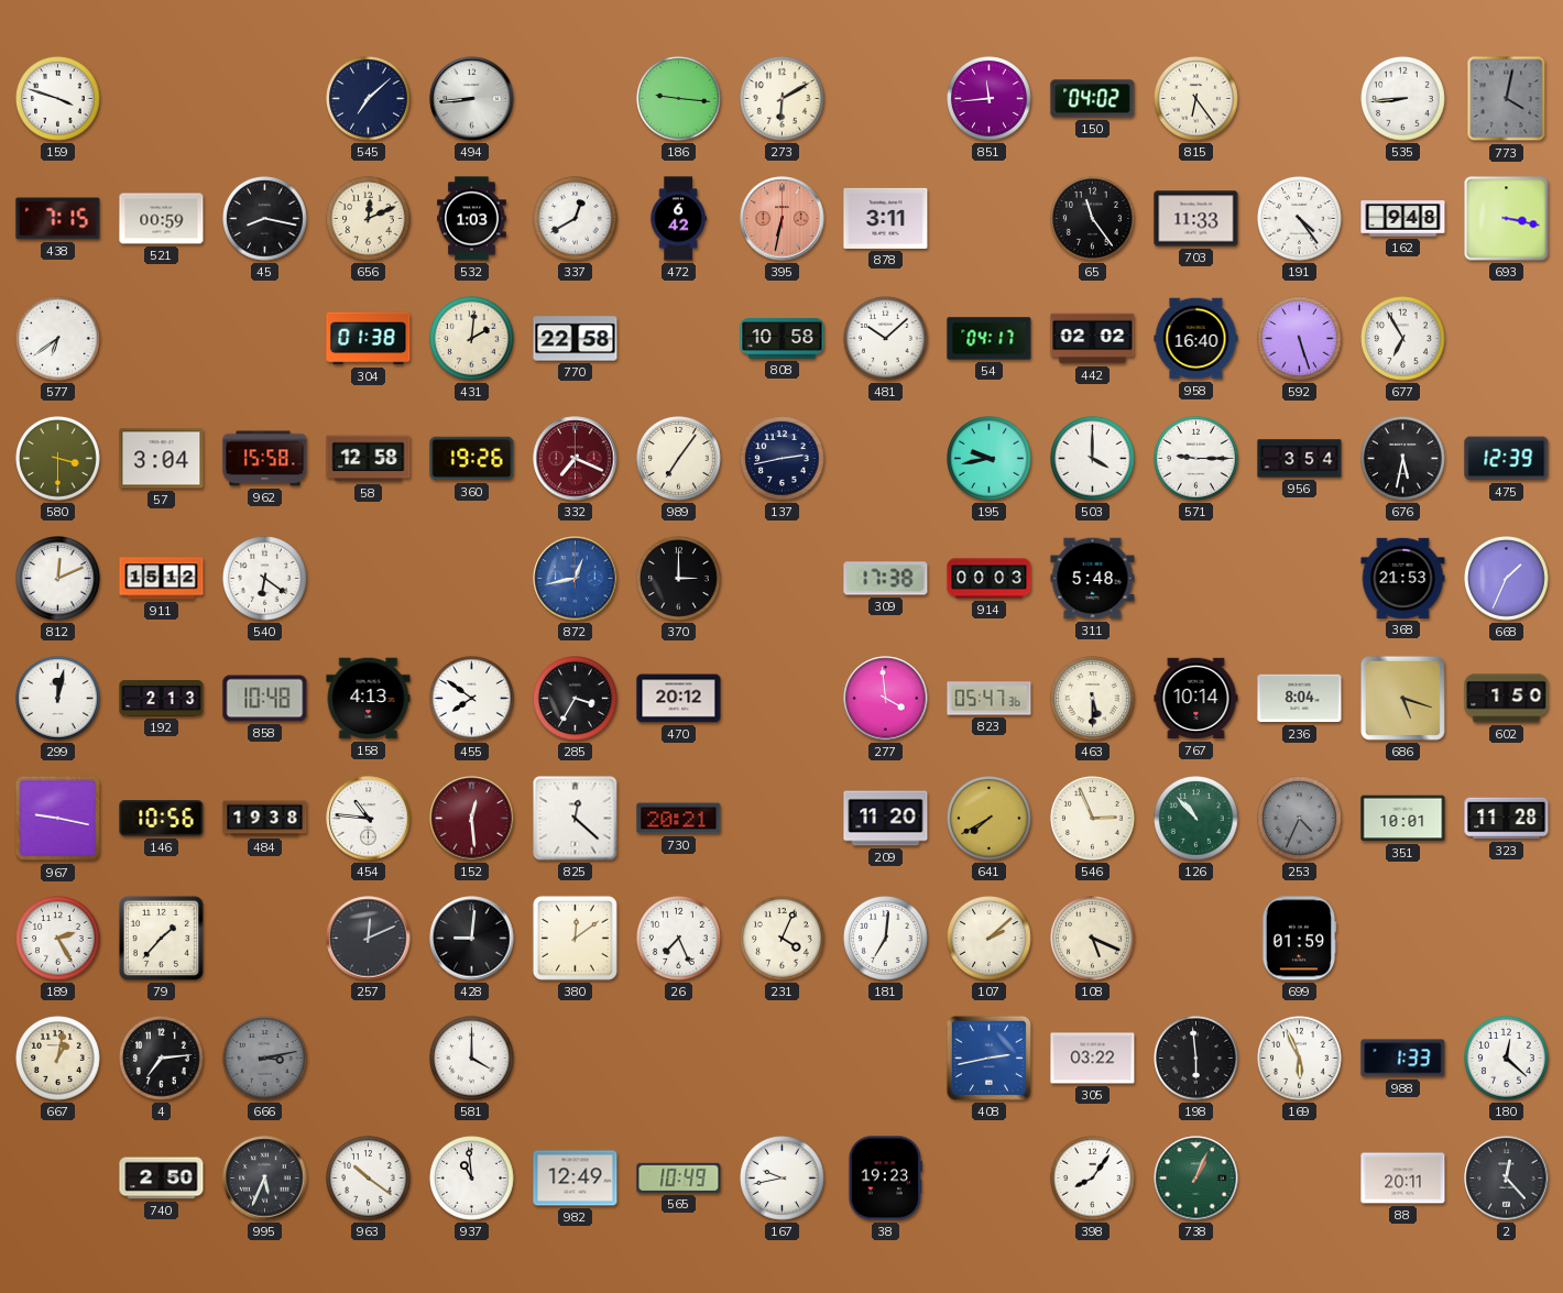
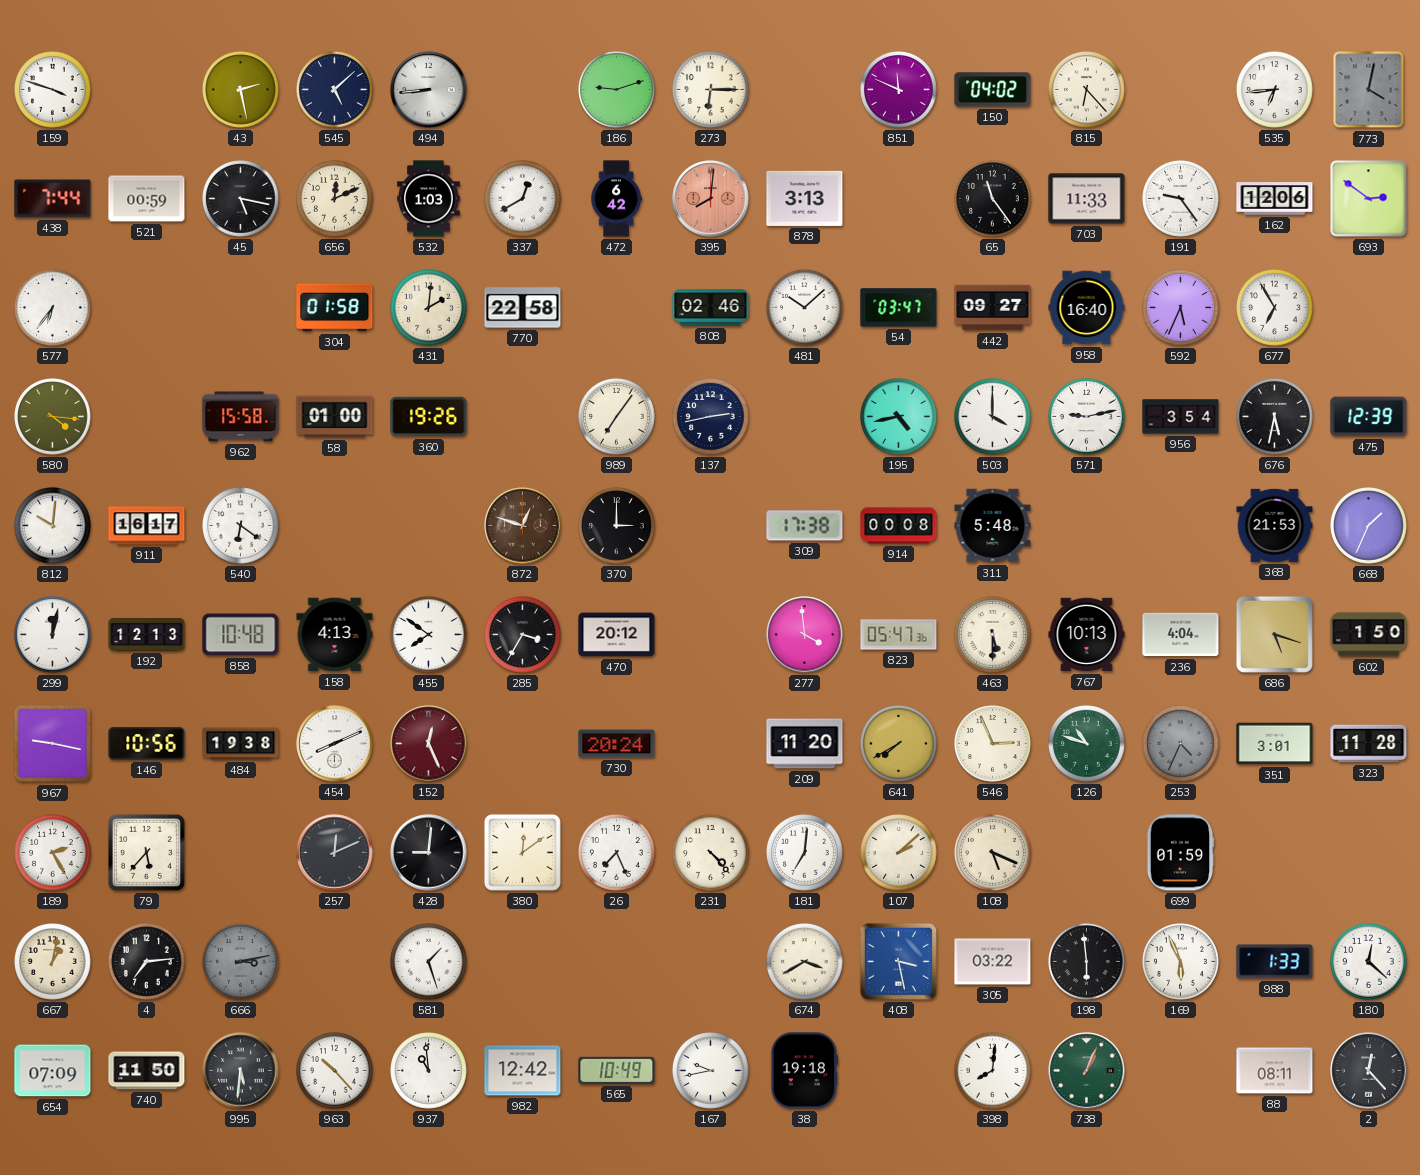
43: none -> 2:28
545: 7:08 -> 5:08
186: 9:16 -> 9:12
273: 6:10 -> 6:15
851: 11:44 -> 11:49
815: 6:24 -> 6:23
535: 8:44 -> 6:44
438: 7:15 -> 7:44
45: 8:17 -> 5:17
395: 6:32 -> 8:01
878: 3:11 -> 3:13
191: 4:24 -> 9:24
162: 9:48 -> 12:06
693: 3:17 -> 2:51
577: 6:39 -> 6:36
304: 01:38 -> 01:58
808: 10:58 -> 02:46
54: 04:17 -> 03:47
442: 02:02 -> 09:27
592: 5:27 -> 5:34
580: 3:30 -> 4:16
57: 3:04 -> none
58: 12:58 -> 01:00
332: 7:19 -> none
195: 9:43 -> 4:43
571: 9:15 -> 9:13
812: 12:11 -> 10:01
911: 15:12 -> 16:17
872: 12:43 -> 12:48
872 dial: blue -> brown
914: 00:03 -> 00:08
192: 2:13 -> 12:13
767: 10:14 -> 10:13
236: 8:04 -> 4:04
454: 10:46 -> 8:11
152: 12:29 -> 12:26
825: 12:22 -> none
730: 20:21 -> 20:24
126: 10:53 -> 10:48
351: 10:01 -> 3:01
79: 1:37 -> 5:37
231: 4:04 -> 4:23
581: 4:00 -> 1:27
674: none -> 3:40
408: 2:43 -> 3:28
654: none -> 07:09
740: 2:50 -> 11:50
995: 5:34 -> 5:31
963: 10:21 -> 10:23
982: 12:49 -> 12:42
38: 19:23 -> 19:18
398: 8:06 -> 8:01
88: 20:11 -> 08:11
